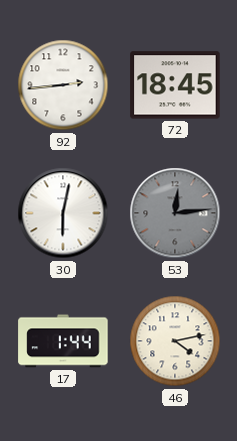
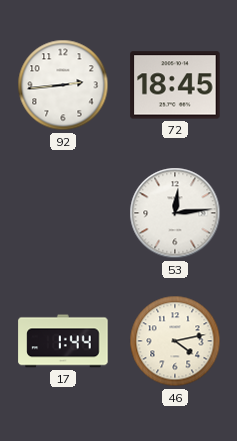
30: 6:02 -> none
53 dial: grey -> white
